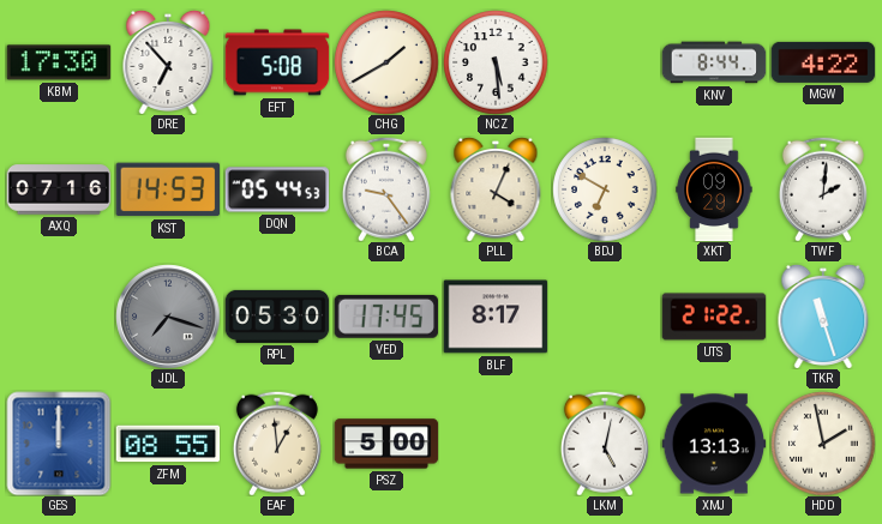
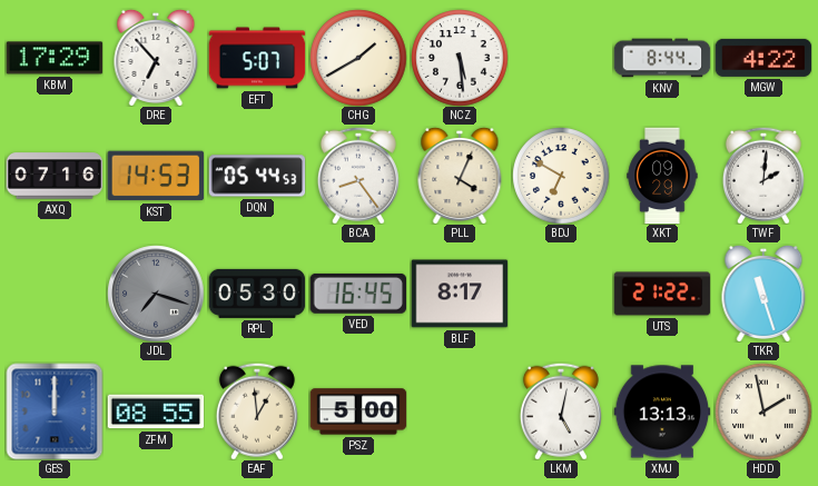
KBM: 17:30 -> 17:29
EFT: 5:08 -> 5:07
BCA: 9:24 -> 8:24
VED: 17:45 -> 16:45
